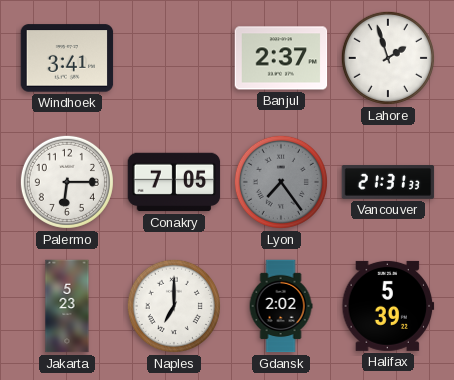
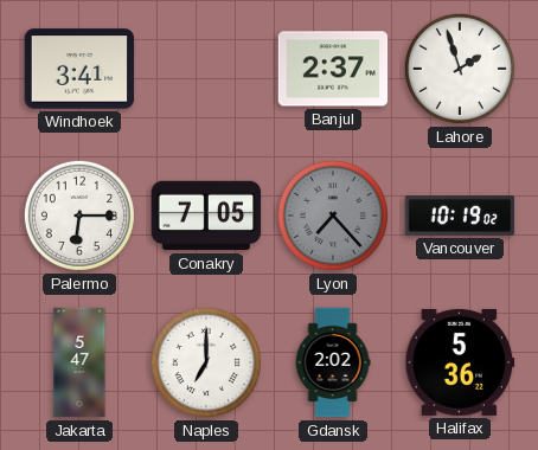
Lyon: 7:24 -> 7:23
Vancouver: 21:31 -> 10:19
Jakarta: 5:23 -> 5:47
Halifax: 5:39 -> 5:36
